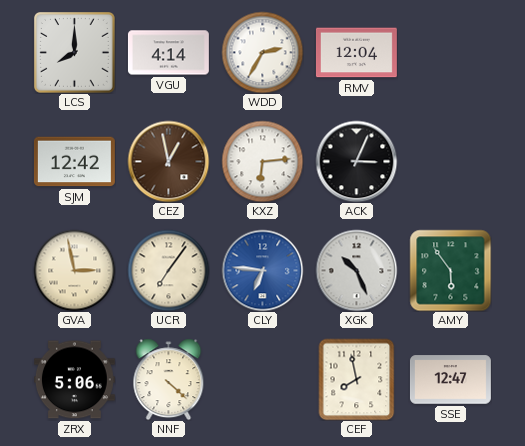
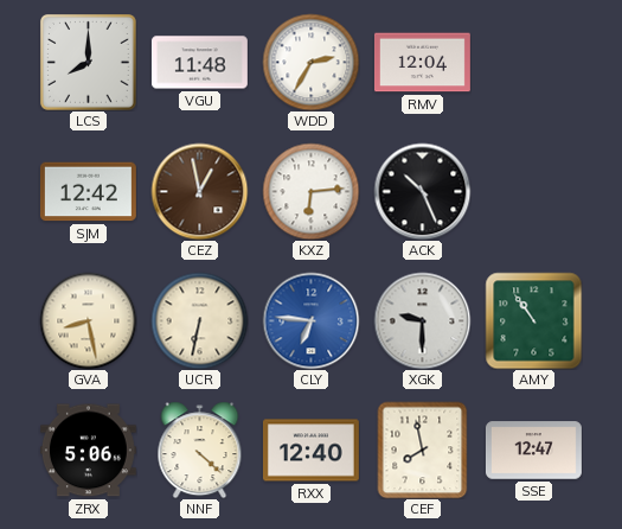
VGU: 4:14 -> 11:48
ACK: 3:04 -> 10:26
GVA: 2:58 -> 8:28
UCR: 7:06 -> 6:32
XGK: 10:26 -> 9:30
AMY: 5:54 -> 10:54
RXX: none -> 12:40
